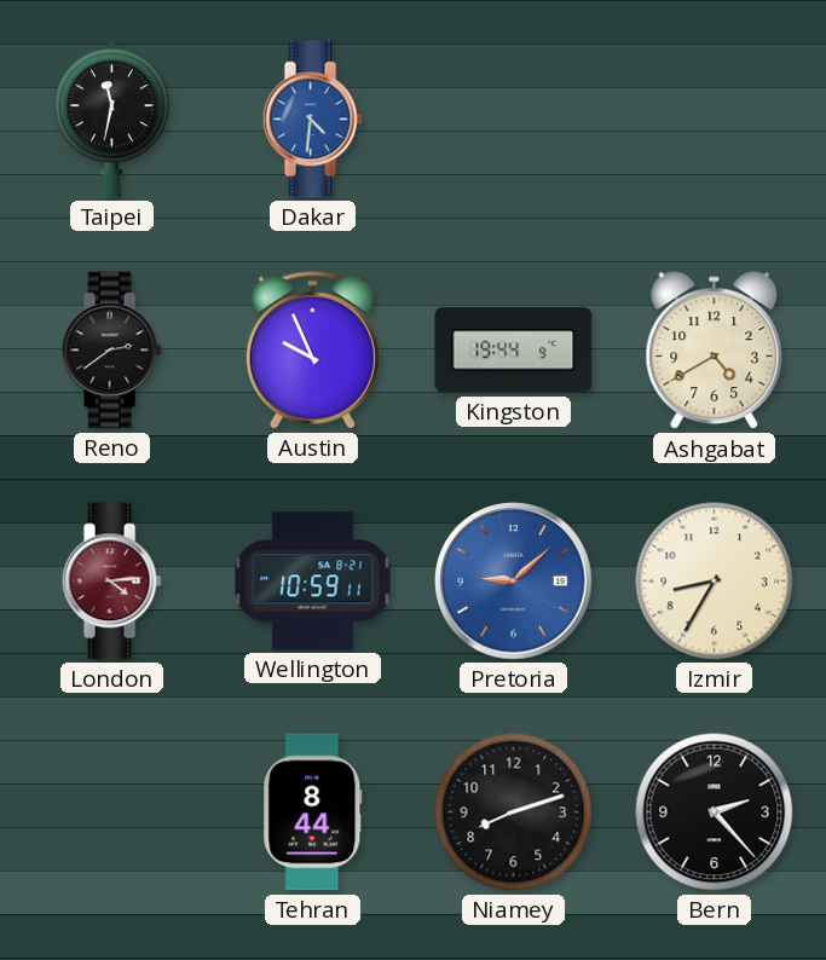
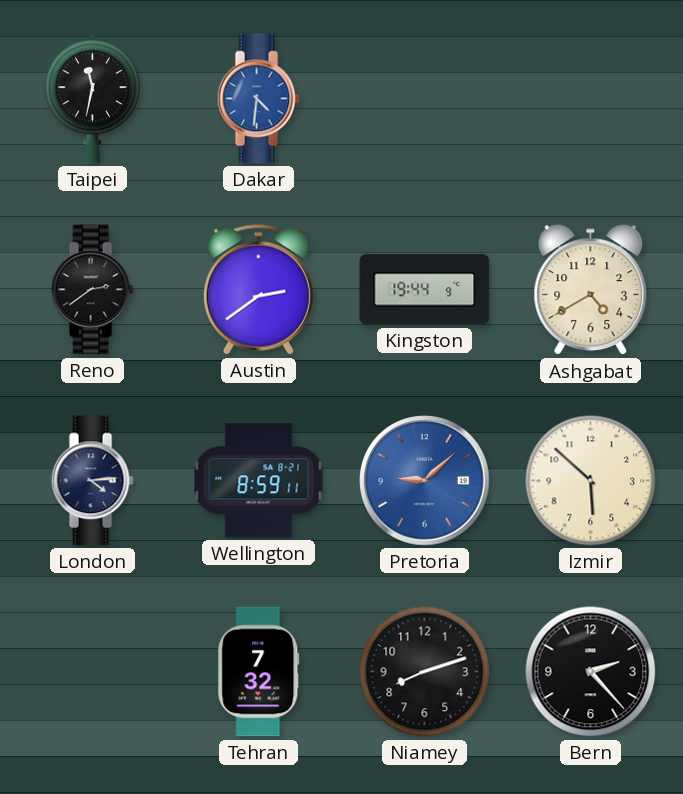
Austin: 9:56 -> 2:39
London dial: burgundy -> navy
Wellington: 10:59 -> 8:59
Izmir: 8:35 -> 5:52
Tehran: 8:44 -> 7:32
